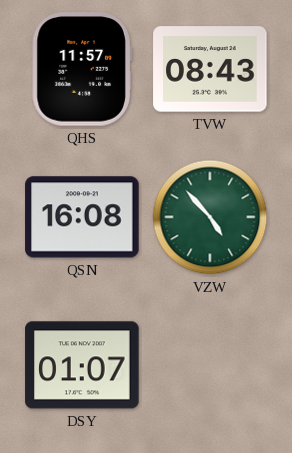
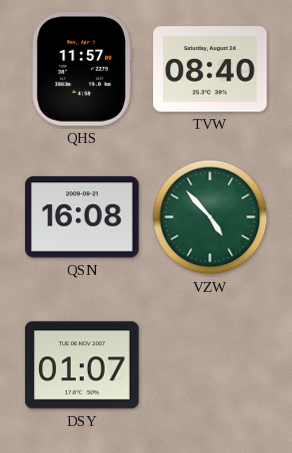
TVW: 08:43 -> 08:40
